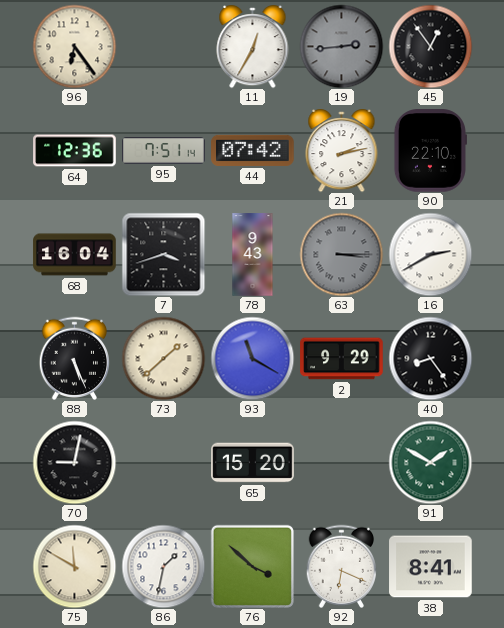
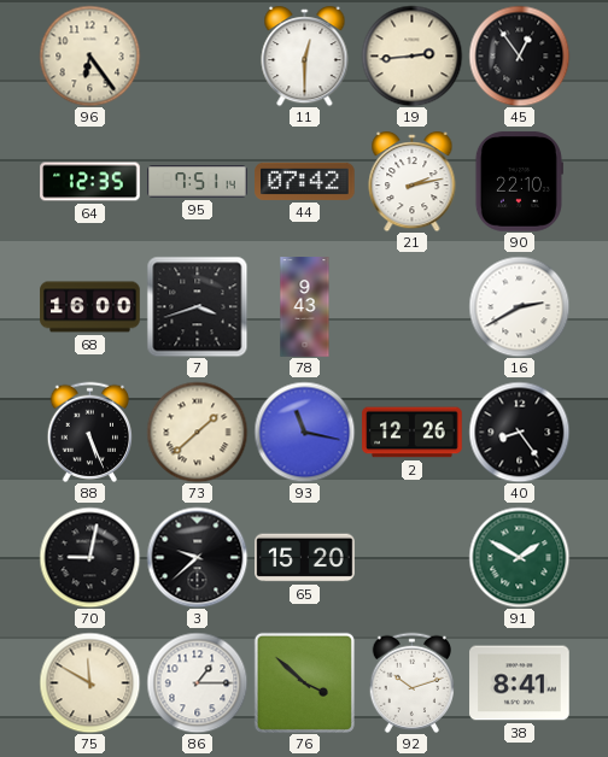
11: 12:35 -> 12:30
19 dial: grey -> cream
64: 12:36 -> 12:35
68: 16:04 -> 16:00
63: 3:15 -> none
93: 11:20 -> 11:17
2: 9:29 -> 12:26
3: none -> 9:38
86: 1:32 -> 1:15
92: 6:19 -> 10:12
